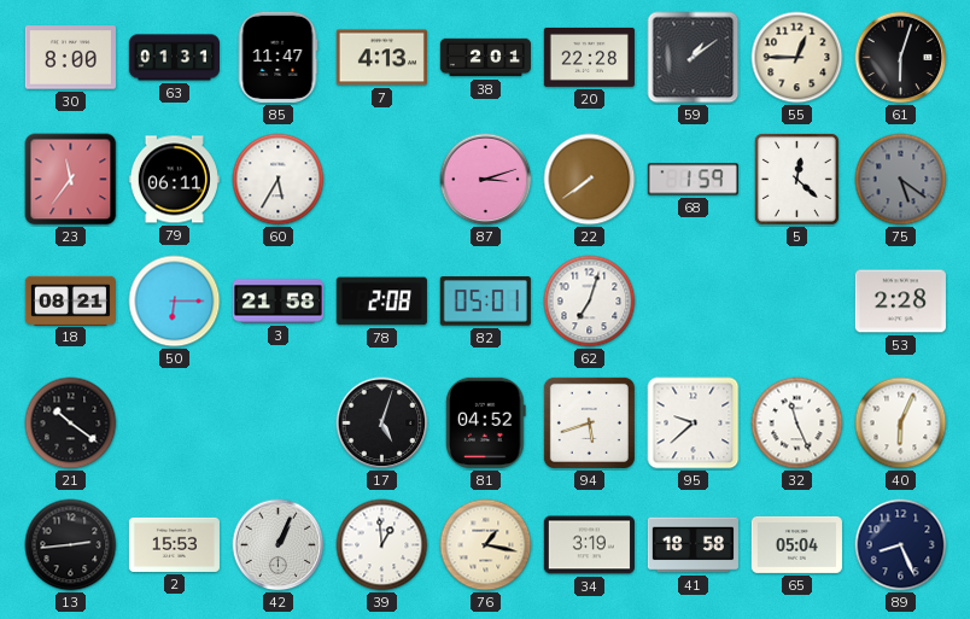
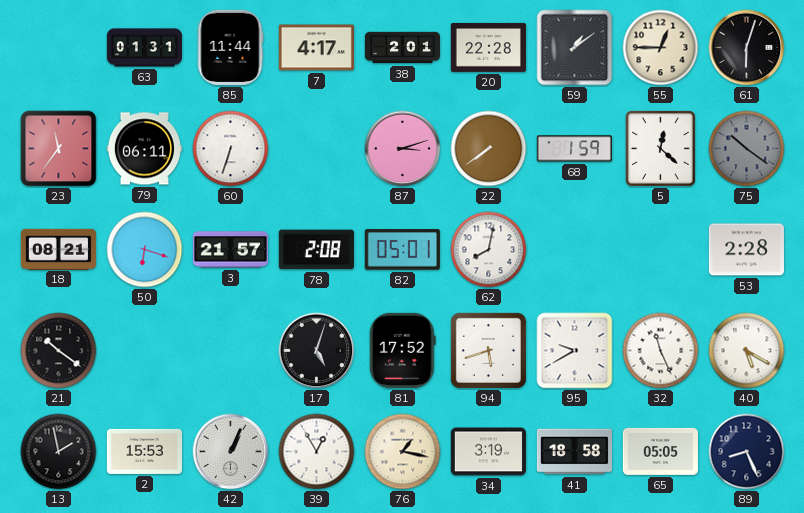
30: 8:00 -> none
85: 11:47 -> 11:44
7: 4:13 -> 4:17
60: 5:35 -> 6:33
75: 5:21 -> 10:21
50: 6:15 -> 6:18
3: 21:58 -> 21:57
62: 7:03 -> 8:02
81: 04:52 -> 17:52
95: 9:38 -> 9:40
40: 6:04 -> 5:20
13: 2:44 -> 1:58
39: 12:59 -> 12:55
65: 05:04 -> 05:05
